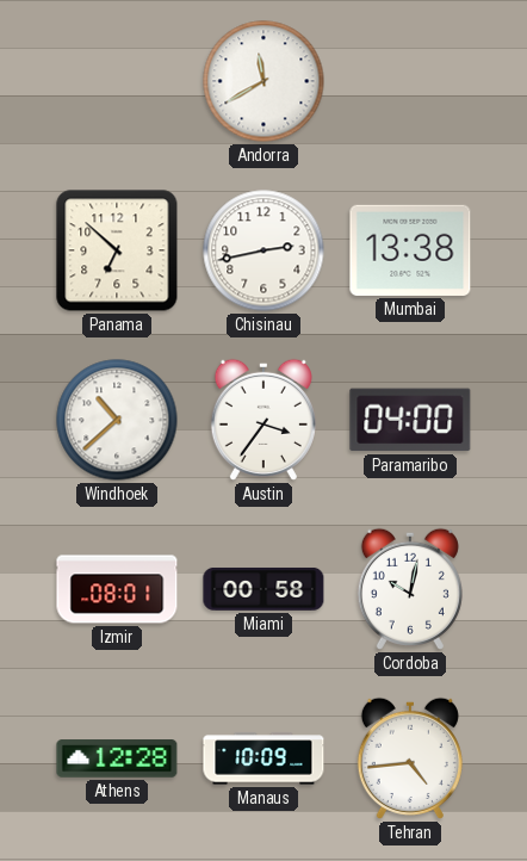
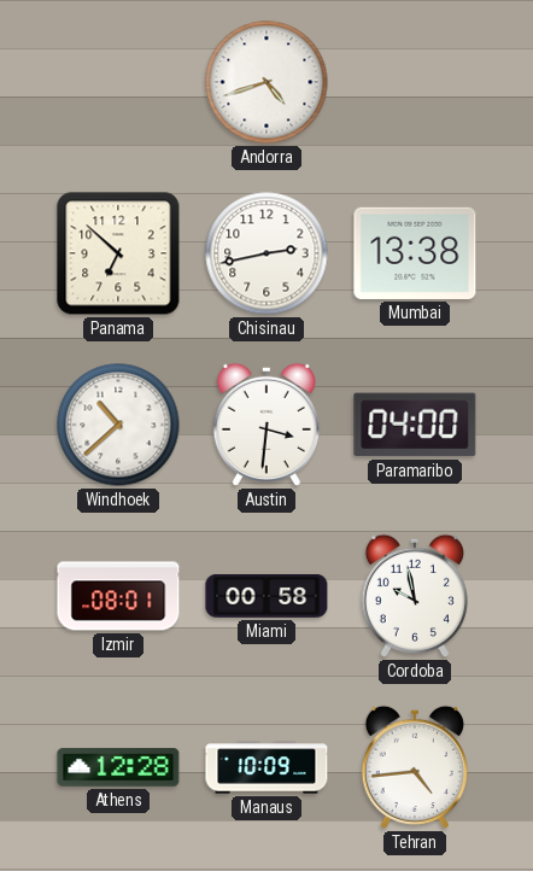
Andorra: 11:40 -> 4:42
Austin: 3:36 -> 3:31
Cordoba: 10:02 -> 9:58
